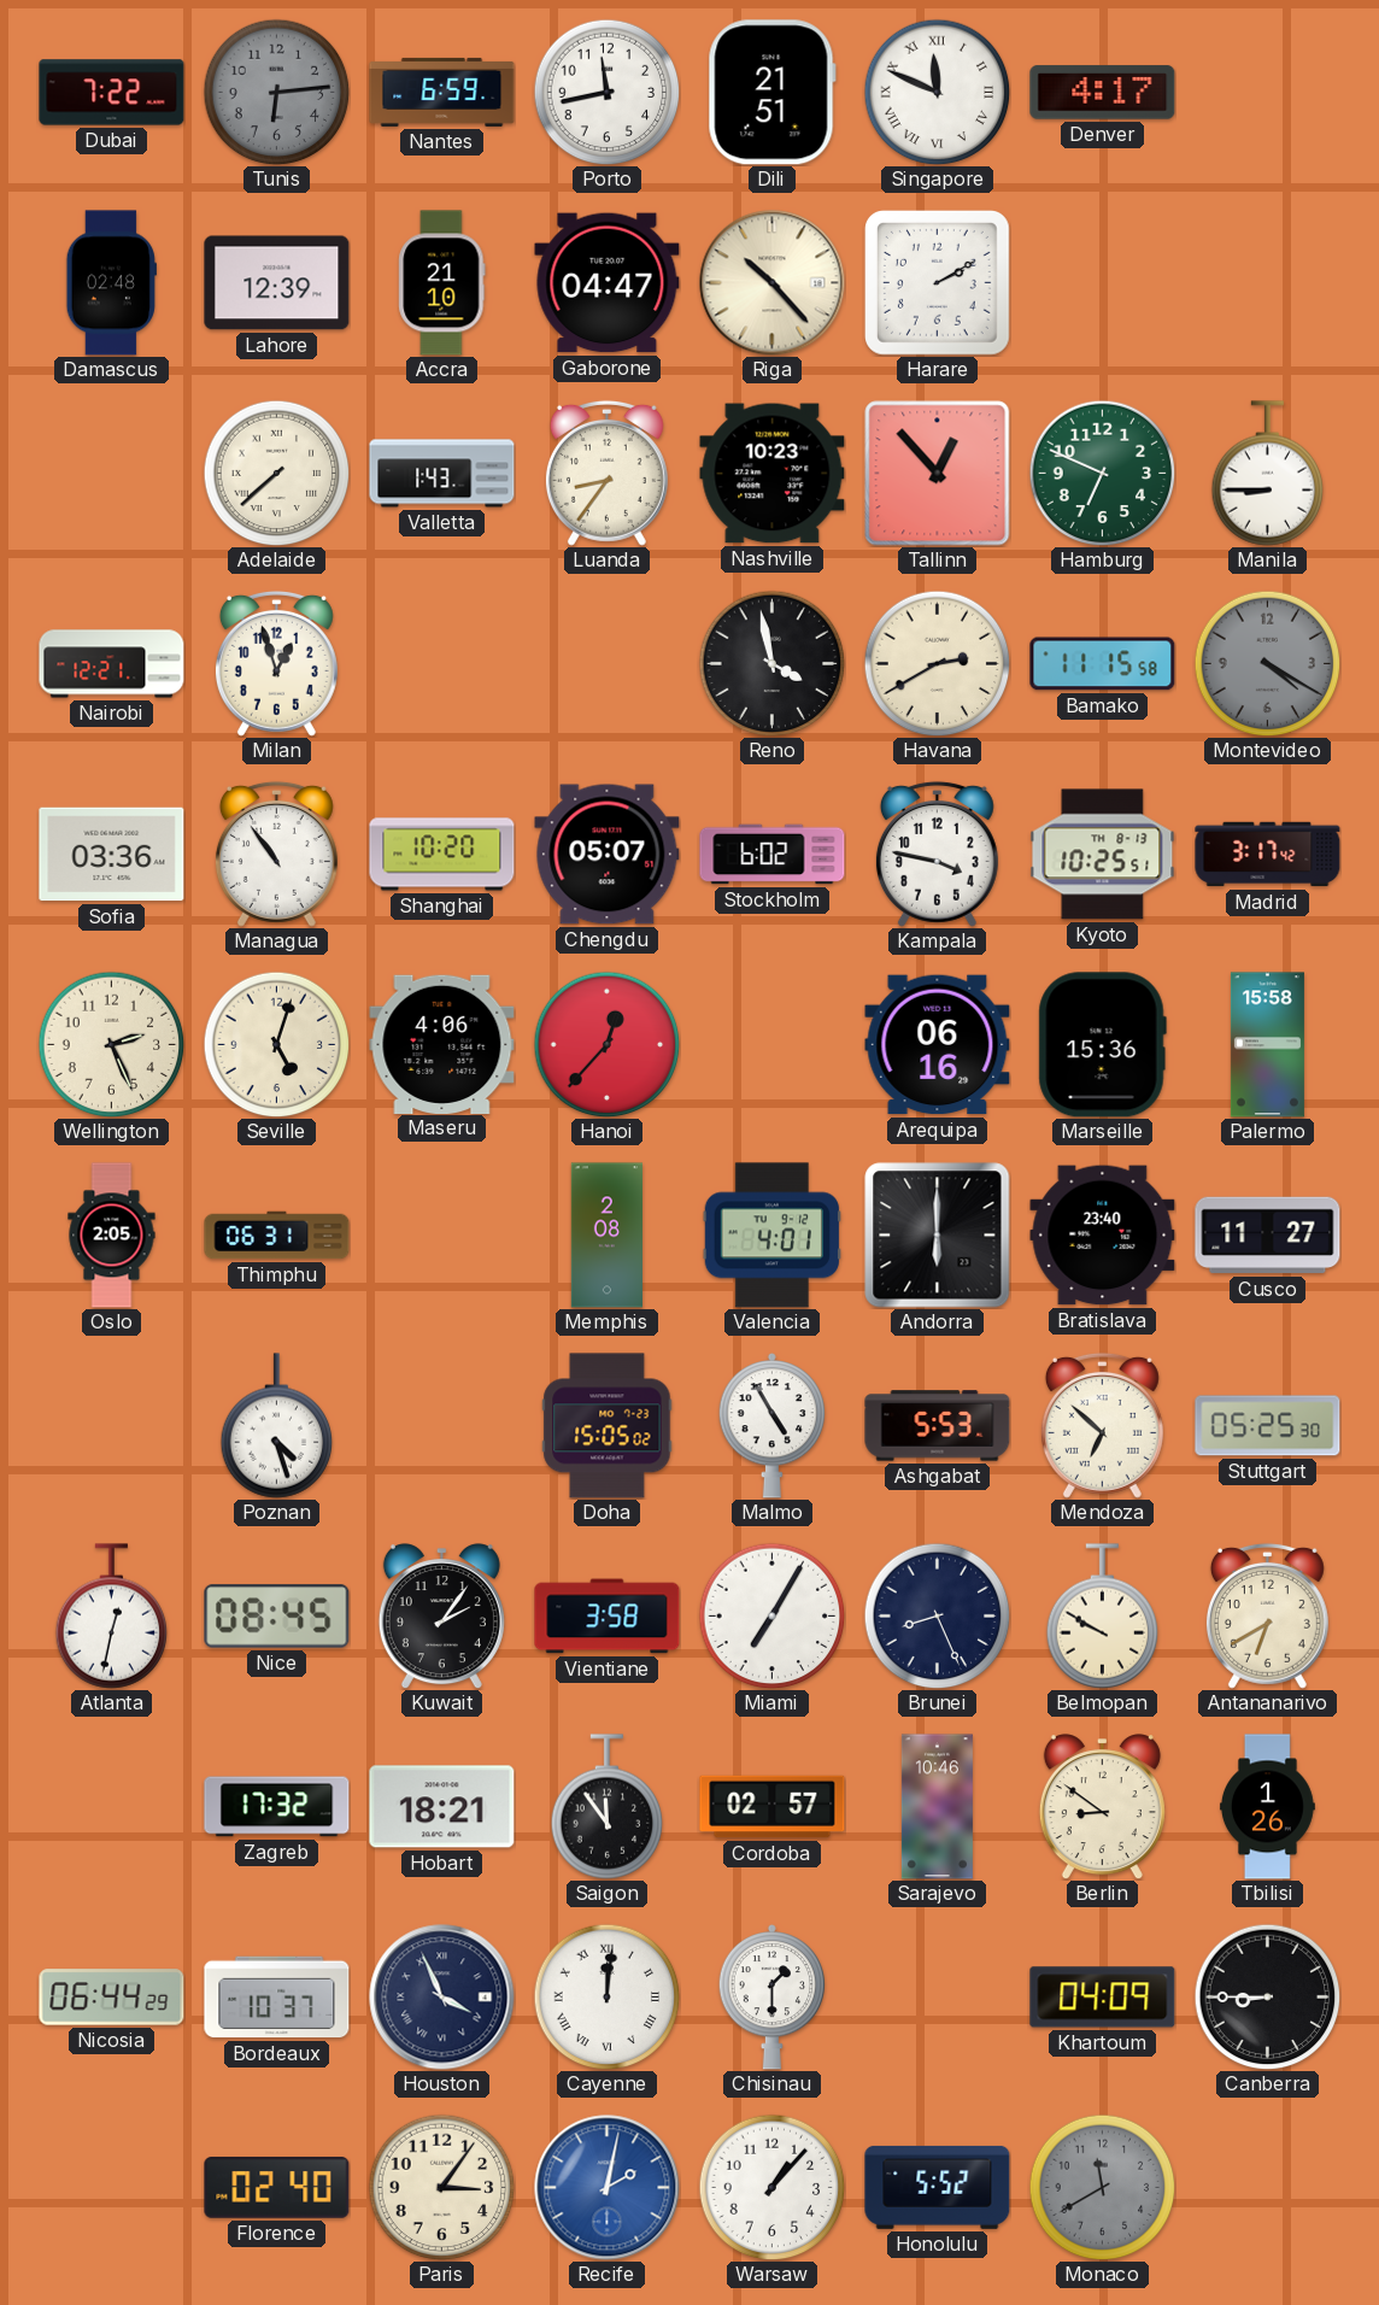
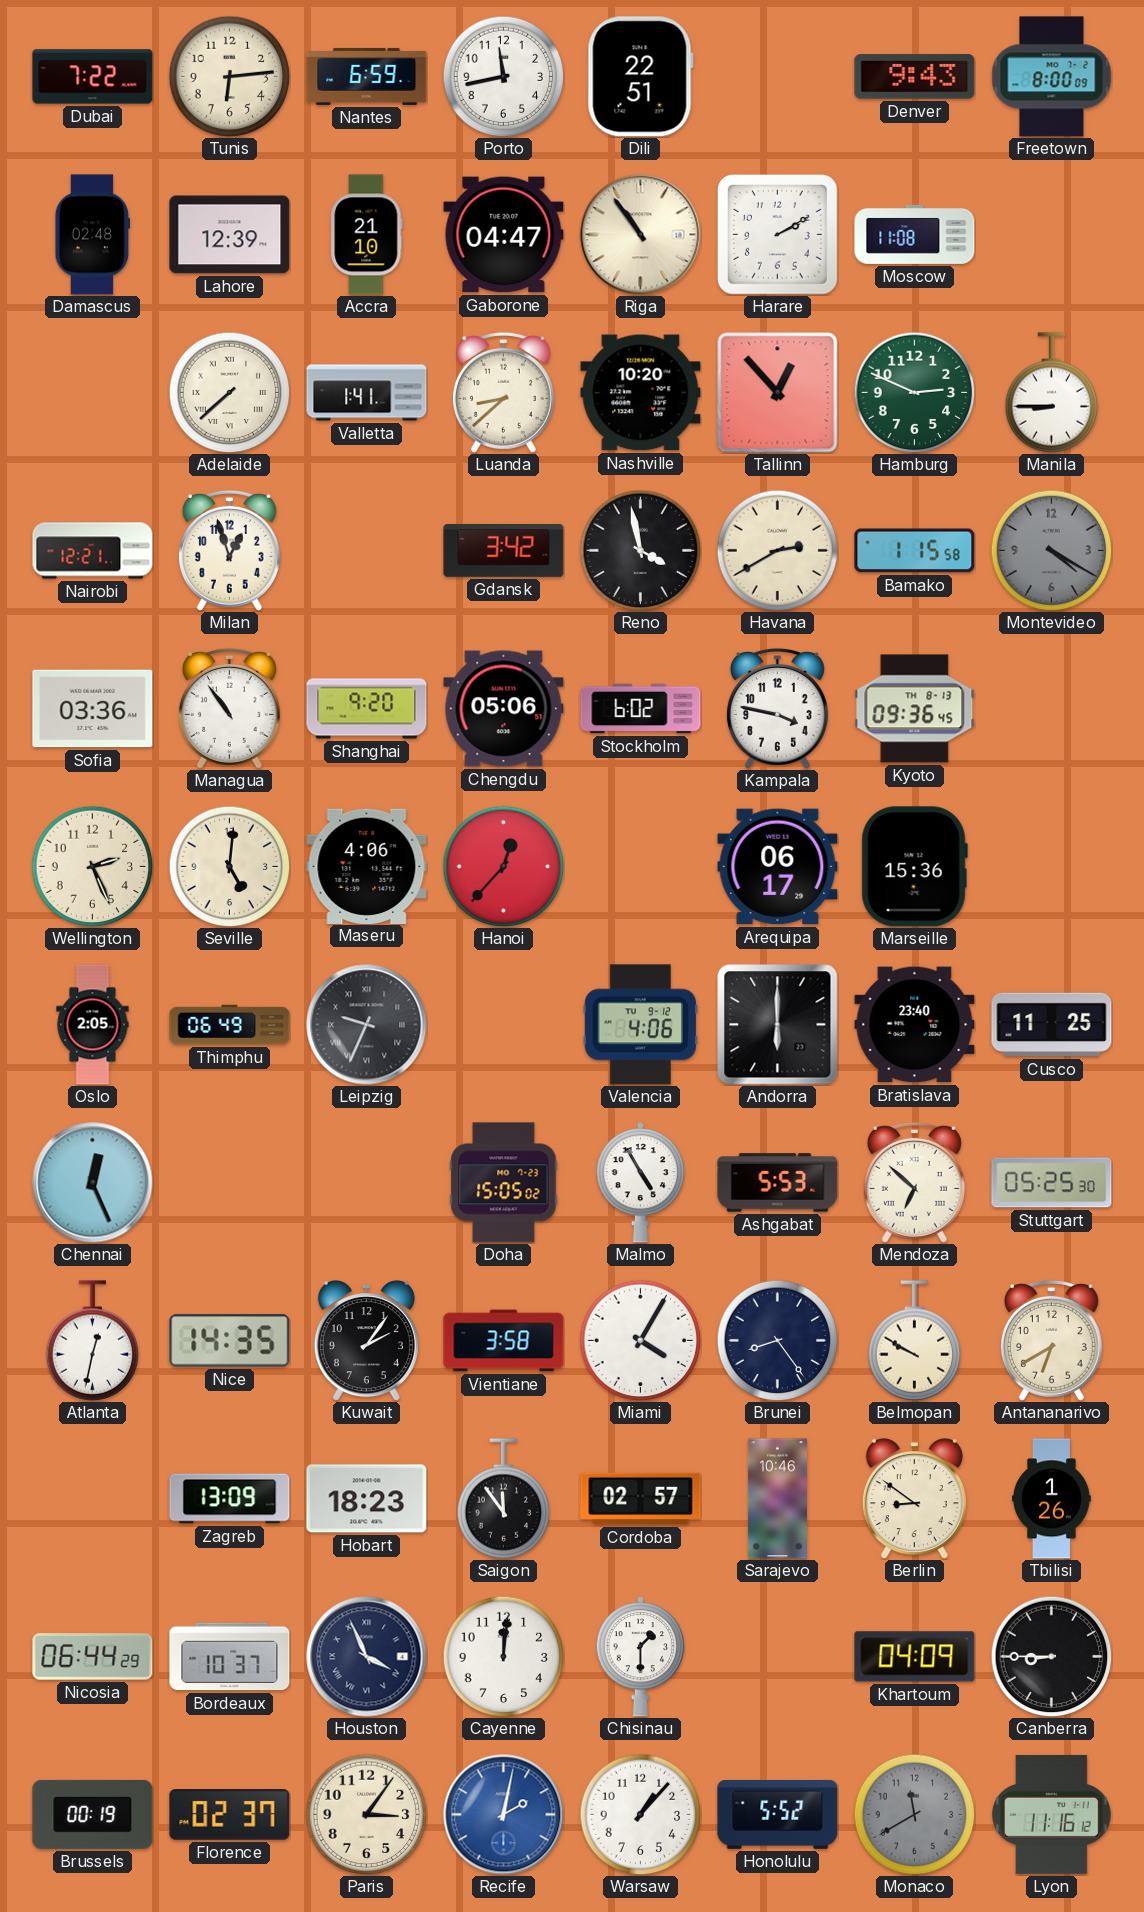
Tunis dial: grey -> cream
Dili: 21:51 -> 22:51
Singapore: 11:49 -> none
Denver: 4:17 -> 9:43
Freetown: none -> 8:00
Riga: 10:23 -> 10:54
Moscow: none -> 11:08
Valletta: 1:43 -> 1:41
Luanda: 8:36 -> 8:38
Nashville: 10:23 -> 10:20
Hamburg: 6:49 -> 2:49
Gdansk: none -> 3:42
Bamako: 11:15 -> 1:15
Shanghai: 10:20 -> 9:20
Chengdu: 05:07 -> 05:06
Kyoto: 10:25 -> 09:36
Madrid: 3:17 -> none
Seville: 5:03 -> 5:01
Arequipa: 06:16 -> 06:17
Palermo: 15:58 -> none
Thimphu: 06:31 -> 06:49
Leipzig: none -> 9:34
Memphis: 2:08 -> none
Valencia: 4:01 -> 4:06
Cusco: 11:27 -> 11:25
Chennai: none -> 12:26
Poznan: 4:27 -> none
Nice: 08:45 -> 14:35
Miami: 7:05 -> 4:05
Brunei: 8:26 -> 8:24
Zagreb: 17:32 -> 13:09
Hobart: 18:21 -> 18:23
Cayenne numerals: Roman -> Arabic
Brussels: none -> 00:19
Florence: 02:40 -> 02:37
Lyon: none -> 11:16
